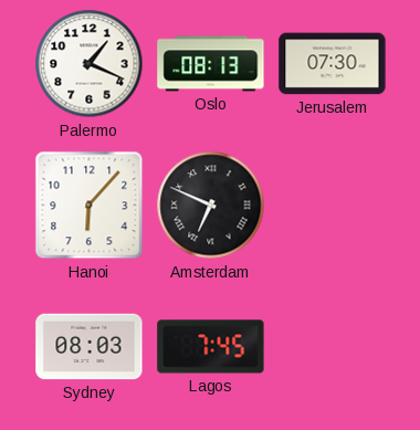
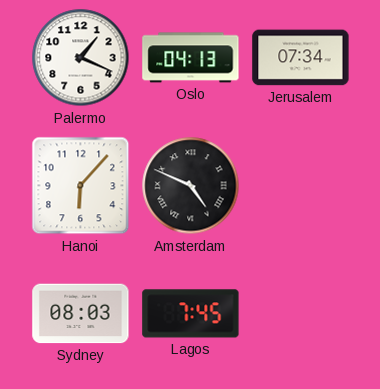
Oslo: 08:13 -> 04:13
Jerusalem: 07:30 -> 07:34
Amsterdam: 6:49 -> 4:49
